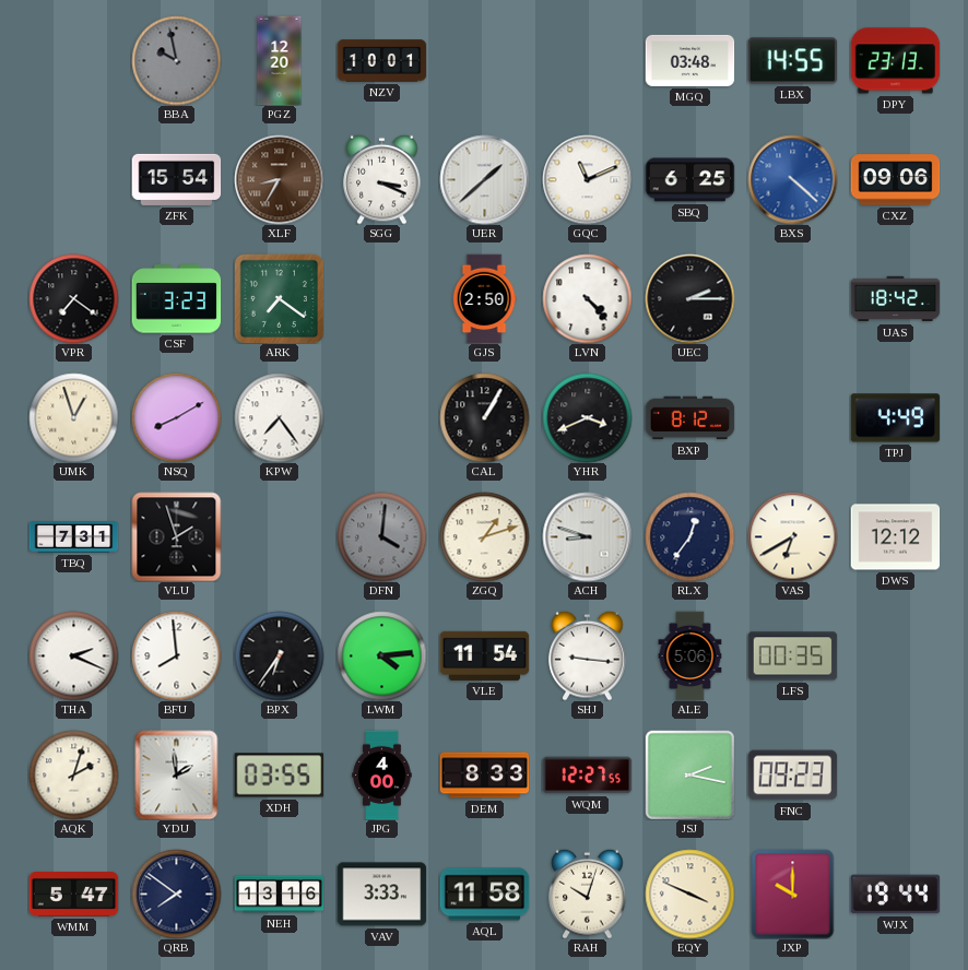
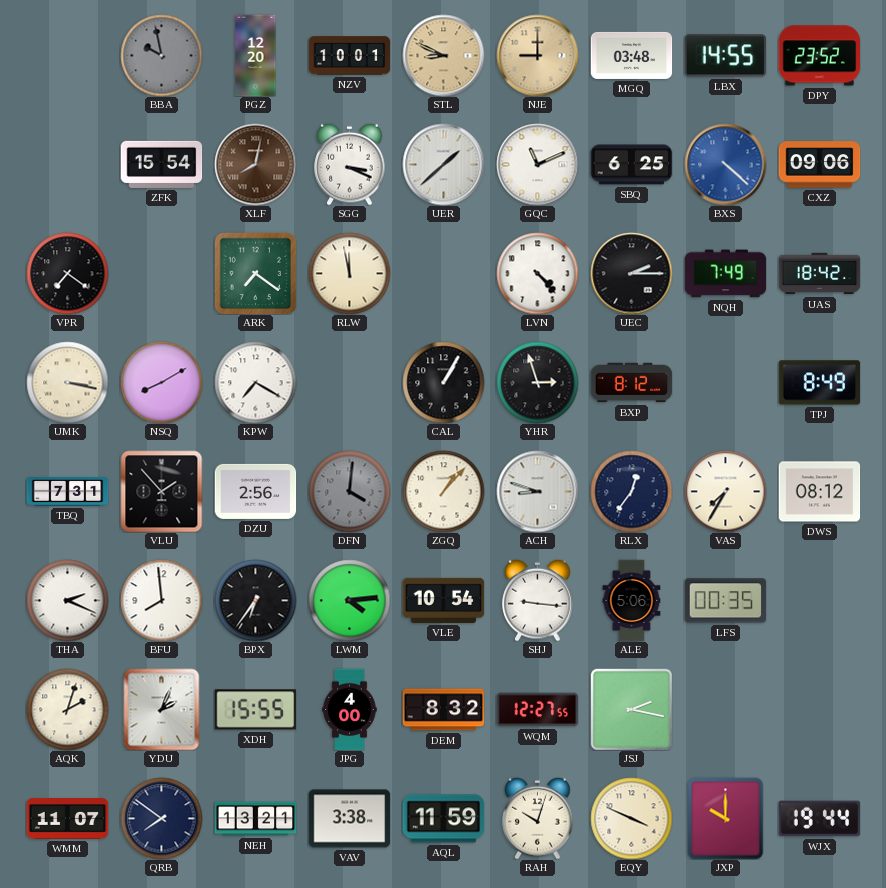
STL: none -> 8:49
NJE: none -> 9:00
DPY: 23:13 -> 23:52
XLF: 8:35 -> 8:02
CSF: 3:23 -> none
RLW: none -> 11:58
GJS: 2:50 -> none
NQH: none -> 7:49
UMK: 12:57 -> 3:17
KPW: 7:24 -> 7:20
YHR: 3:41 -> 2:57
TPJ: 4:49 -> 8:49
VLU: 1:57 -> 1:53
DZU: none -> 2:56
ZGQ: 1:12 -> 1:07
VAS: 6:40 -> 7:35
DWS: 12:12 -> 08:12
VLE: 11:54 -> 10:54
YDU: 1:59 -> 2:04
XDH: 03:55 -> 15:55
DEM: 8:33 -> 8:32
FNC: 09:23 -> none
WMM: 5:47 -> 11:07
NEH: 13:16 -> 13:21
VAV: 3:33 -> 3:38
AQL: 11:58 -> 11:59
